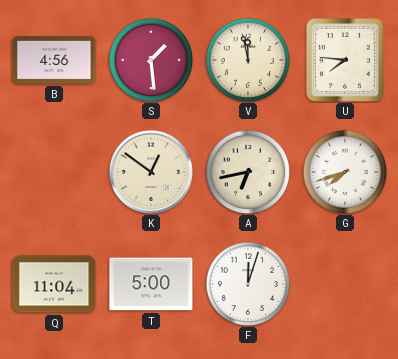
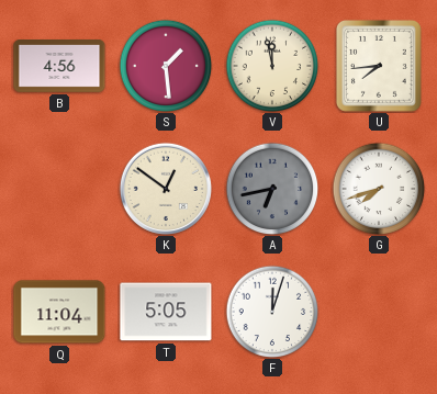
U: 7:46 -> 7:44
A dial: cream -> grey
T: 5:00 -> 5:05
